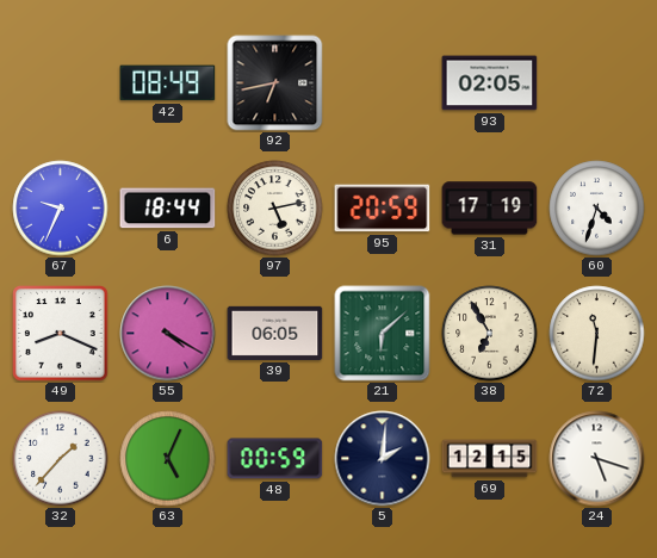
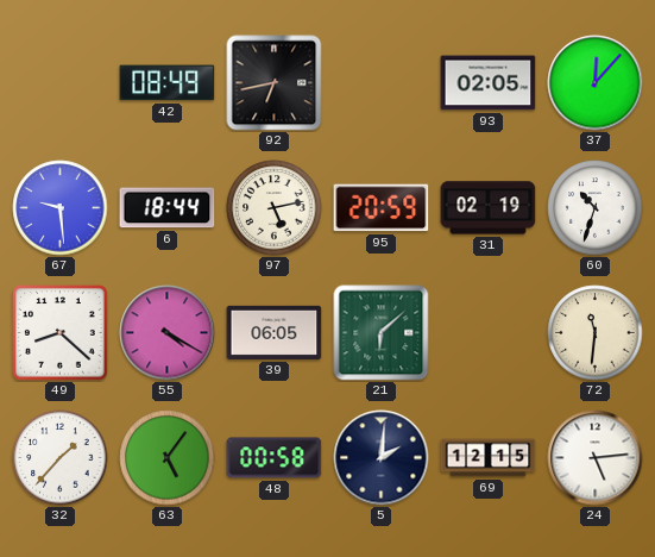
37: none -> 12:07
67: 9:34 -> 9:29
31: 17:19 -> 02:19
60: 4:33 -> 10:33
49: 8:19 -> 8:22
38: 6:55 -> none
63: 5:04 -> 5:06
48: 00:59 -> 00:58
24: 5:18 -> 5:14
